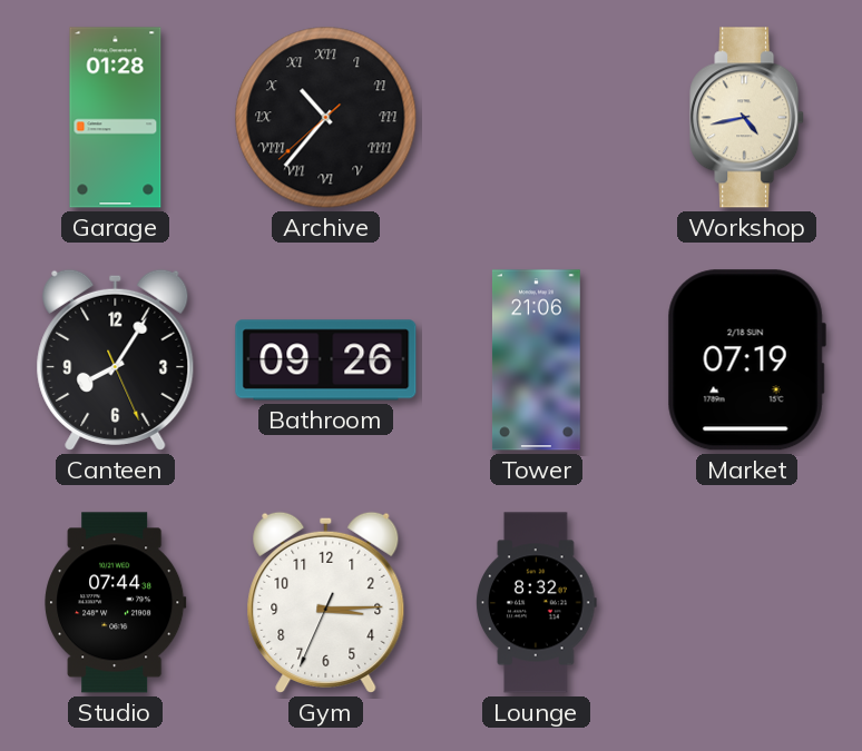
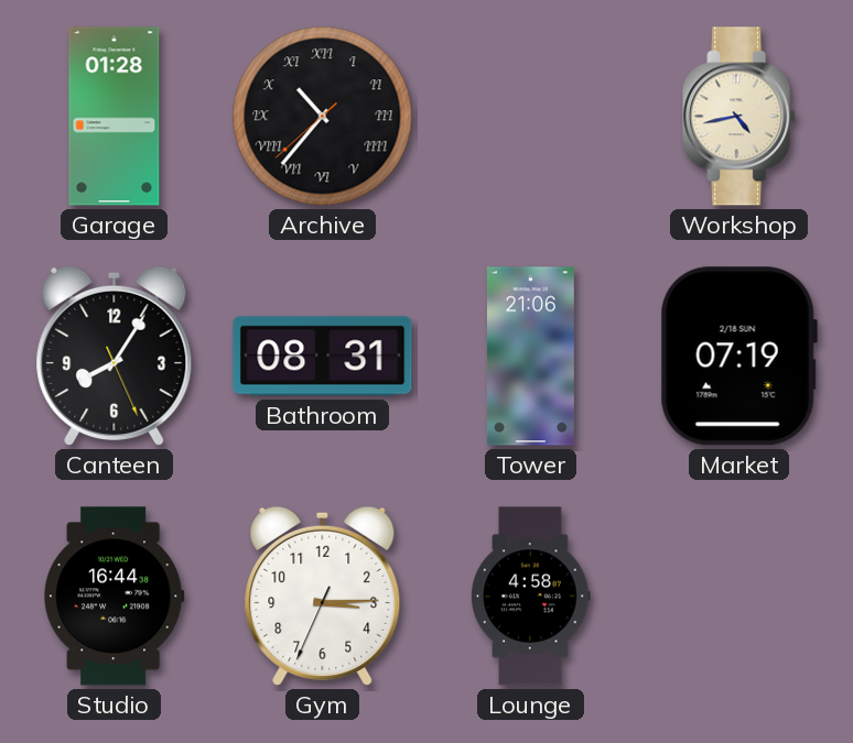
Bathroom: 09:26 -> 08:31
Studio: 07:44 -> 16:44
Lounge: 8:32 -> 4:58
